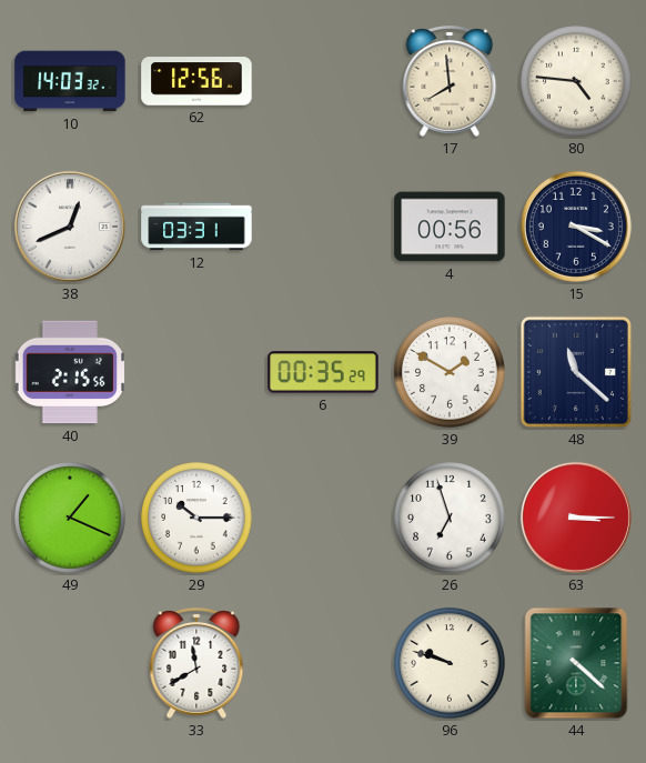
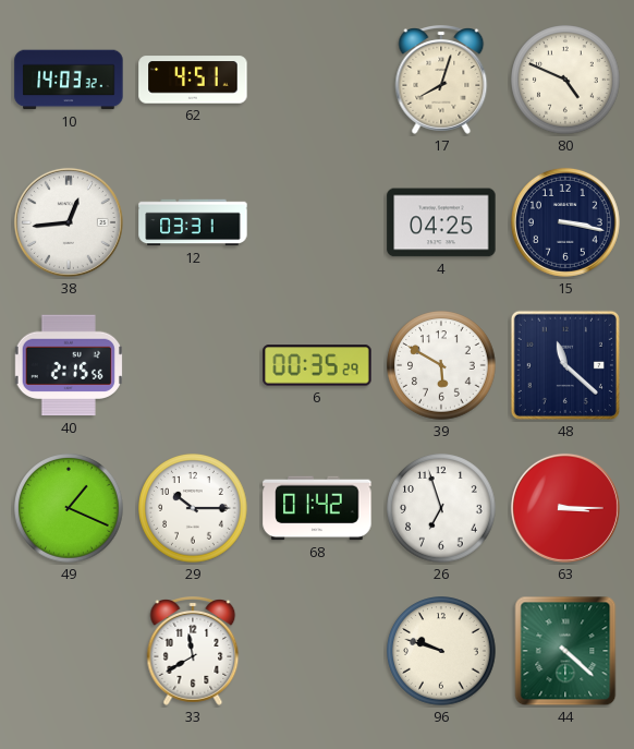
62: 12:56 -> 4:51
17: 7:59 -> 8:03
80: 4:46 -> 4:49
38: 12:41 -> 12:44
4: 00:56 -> 04:25
15: 3:20 -> 3:17
39: 1:50 -> 5:50
68: none -> 01:42
